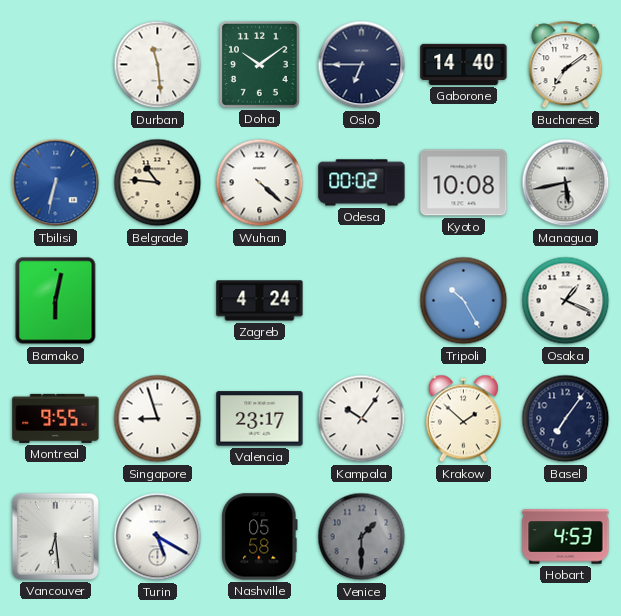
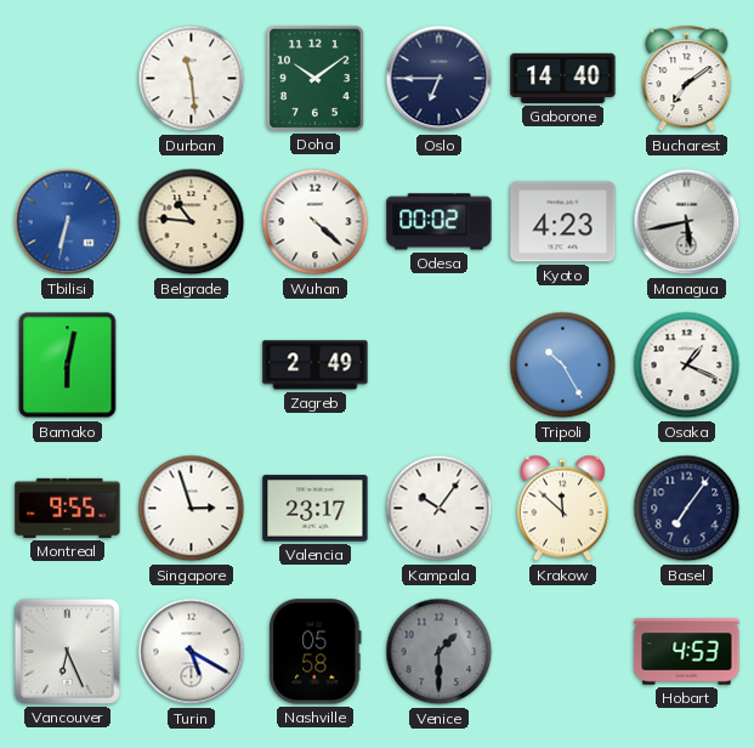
Kyoto: 10:08 -> 4:23
Zagreb: 4:24 -> 2:49
Singapore: 8:57 -> 2:57
Krakow: 1:52 -> 11:52
Vancouver: 6:29 -> 6:26
